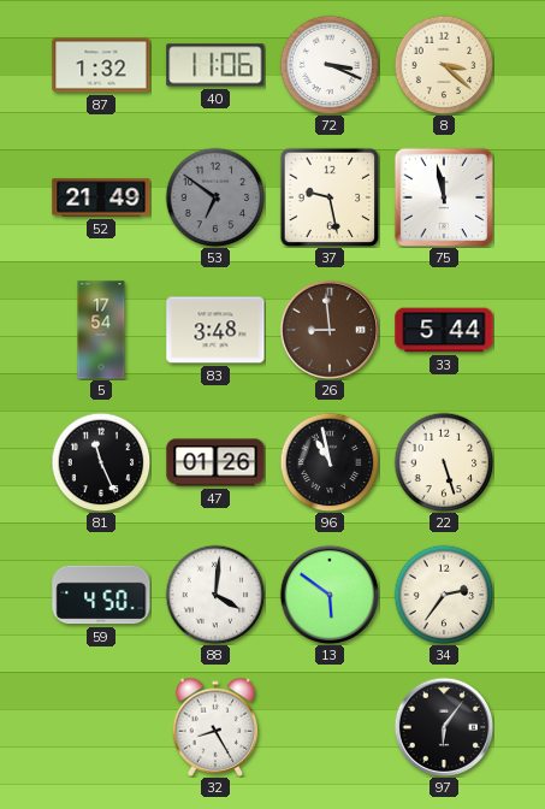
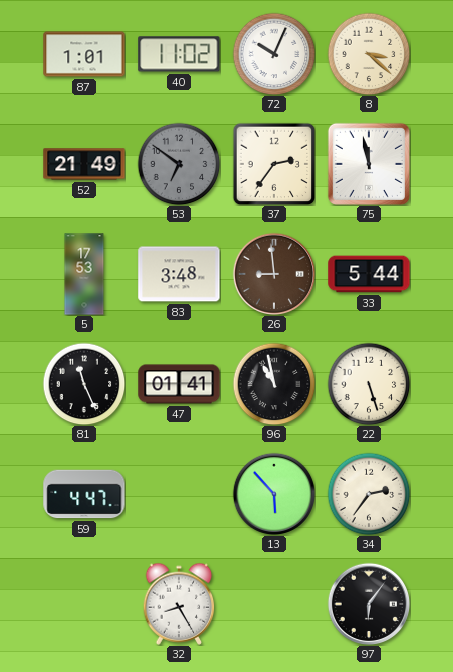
87: 1:32 -> 1:01
40: 11:06 -> 11:02
72: 3:19 -> 10:04
37: 9:28 -> 2:36
5: 17:54 -> 17:53
47: 01:26 -> 01:41
59: 4:50 -> 4:47
88: 4:01 -> none
13: 5:51 -> 5:53
